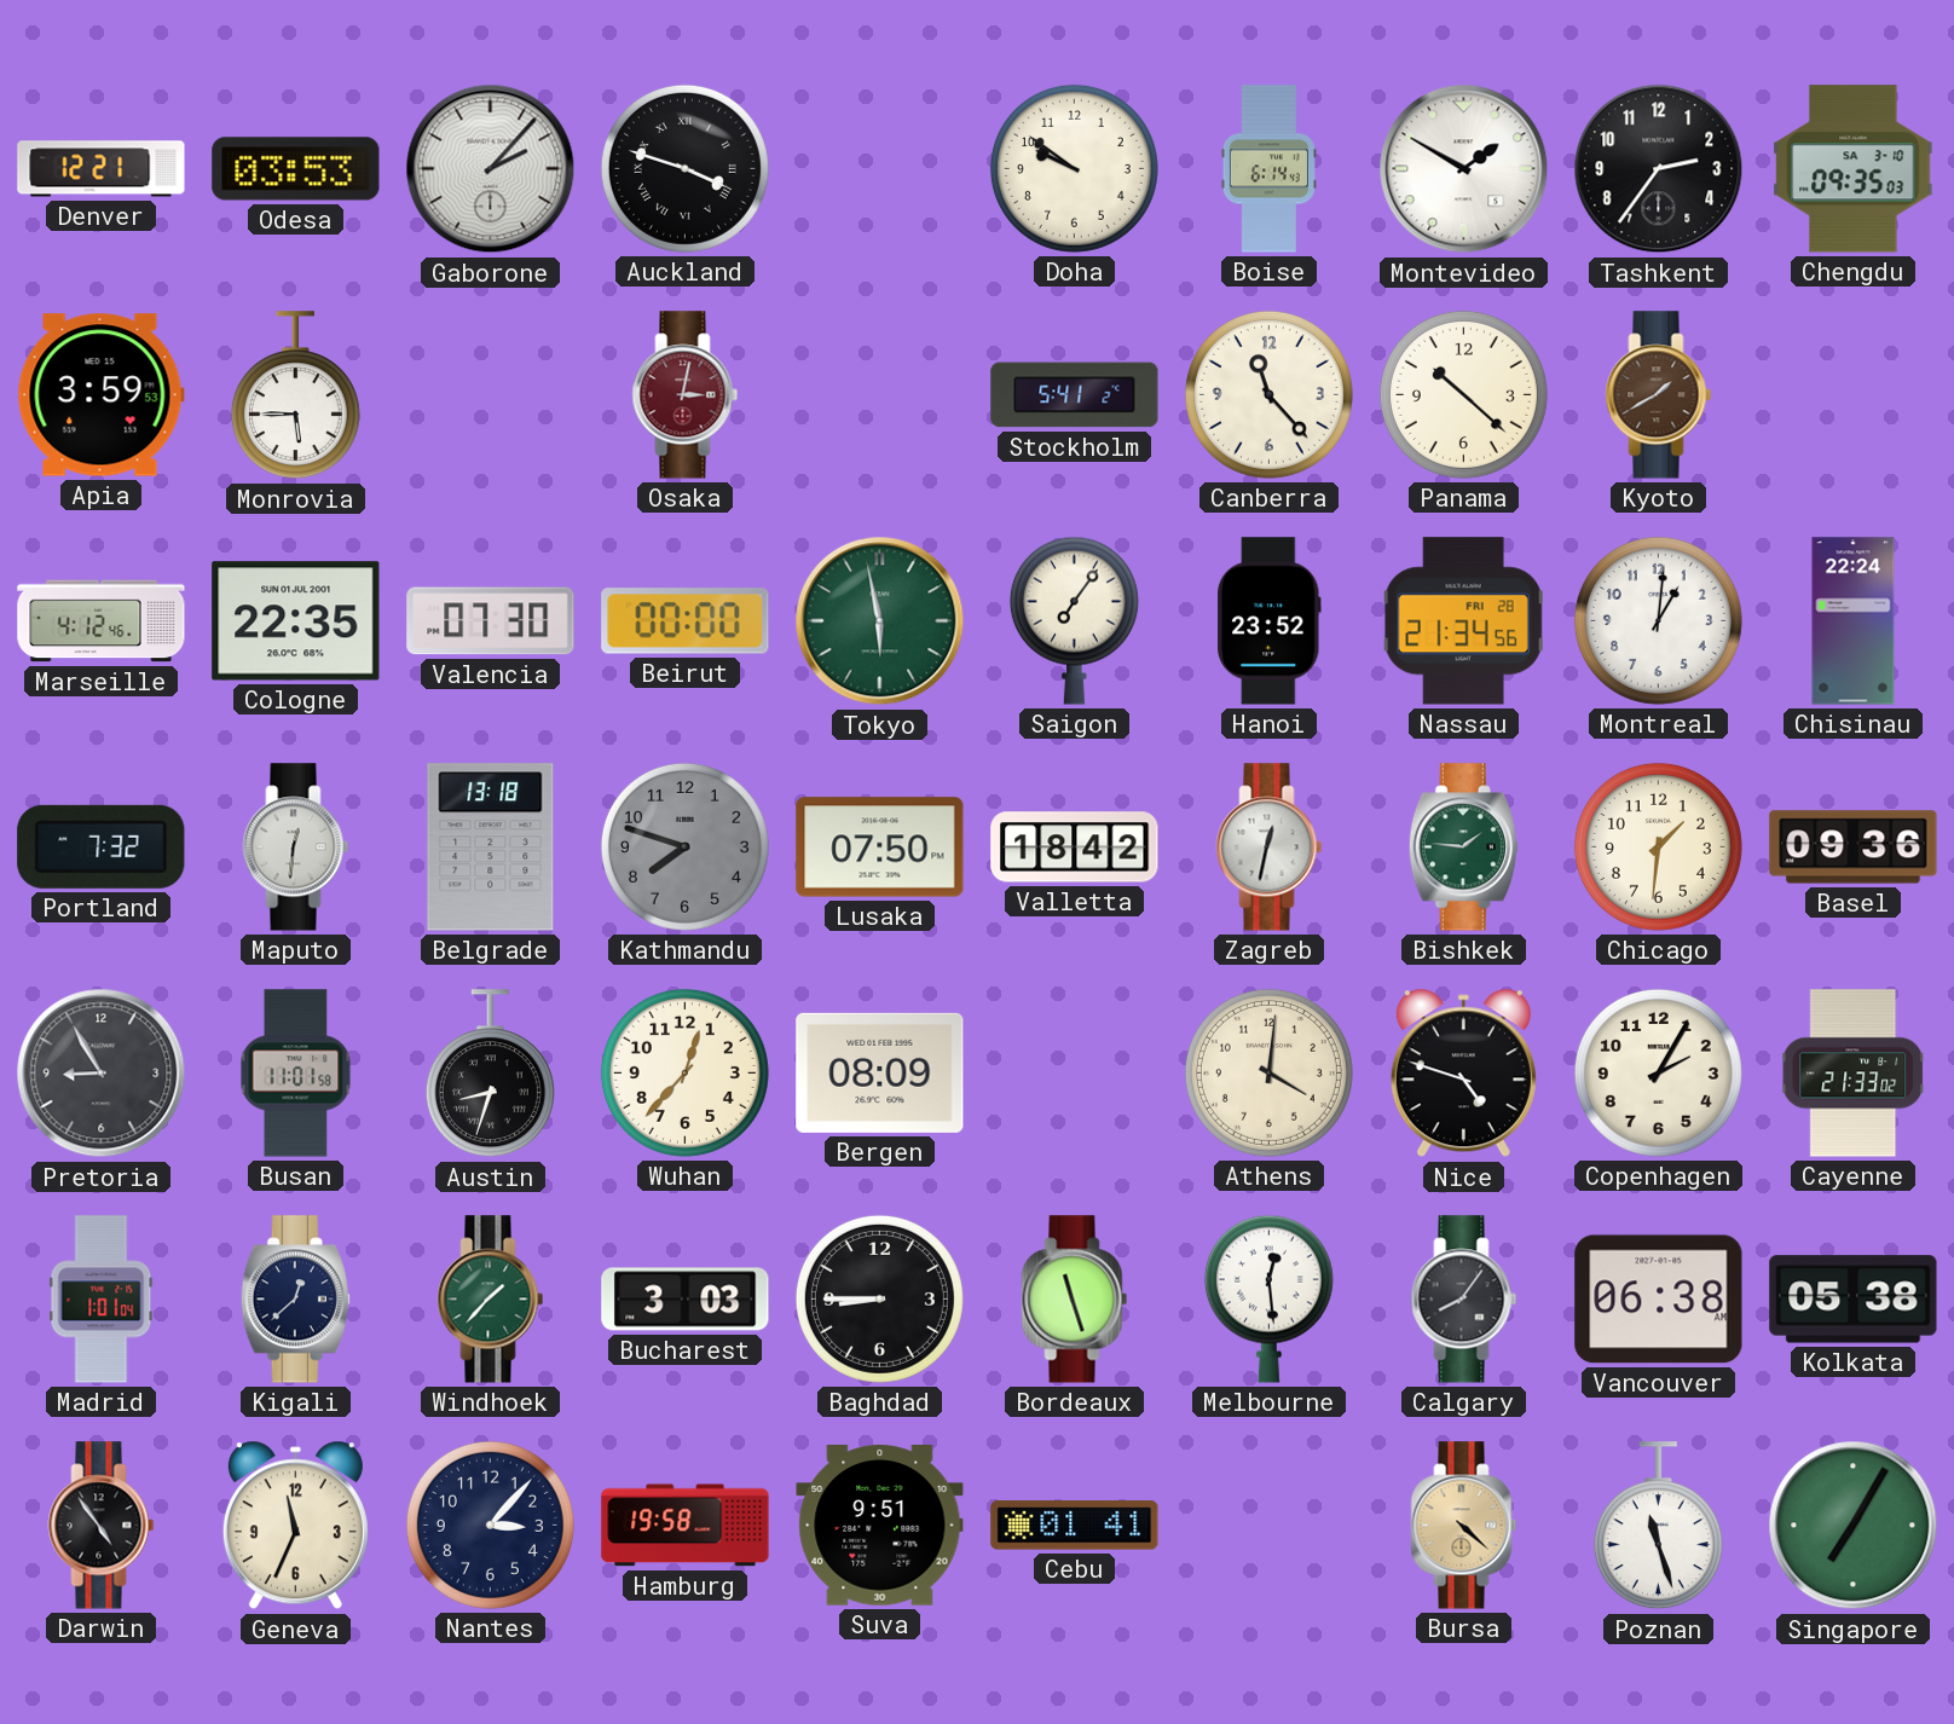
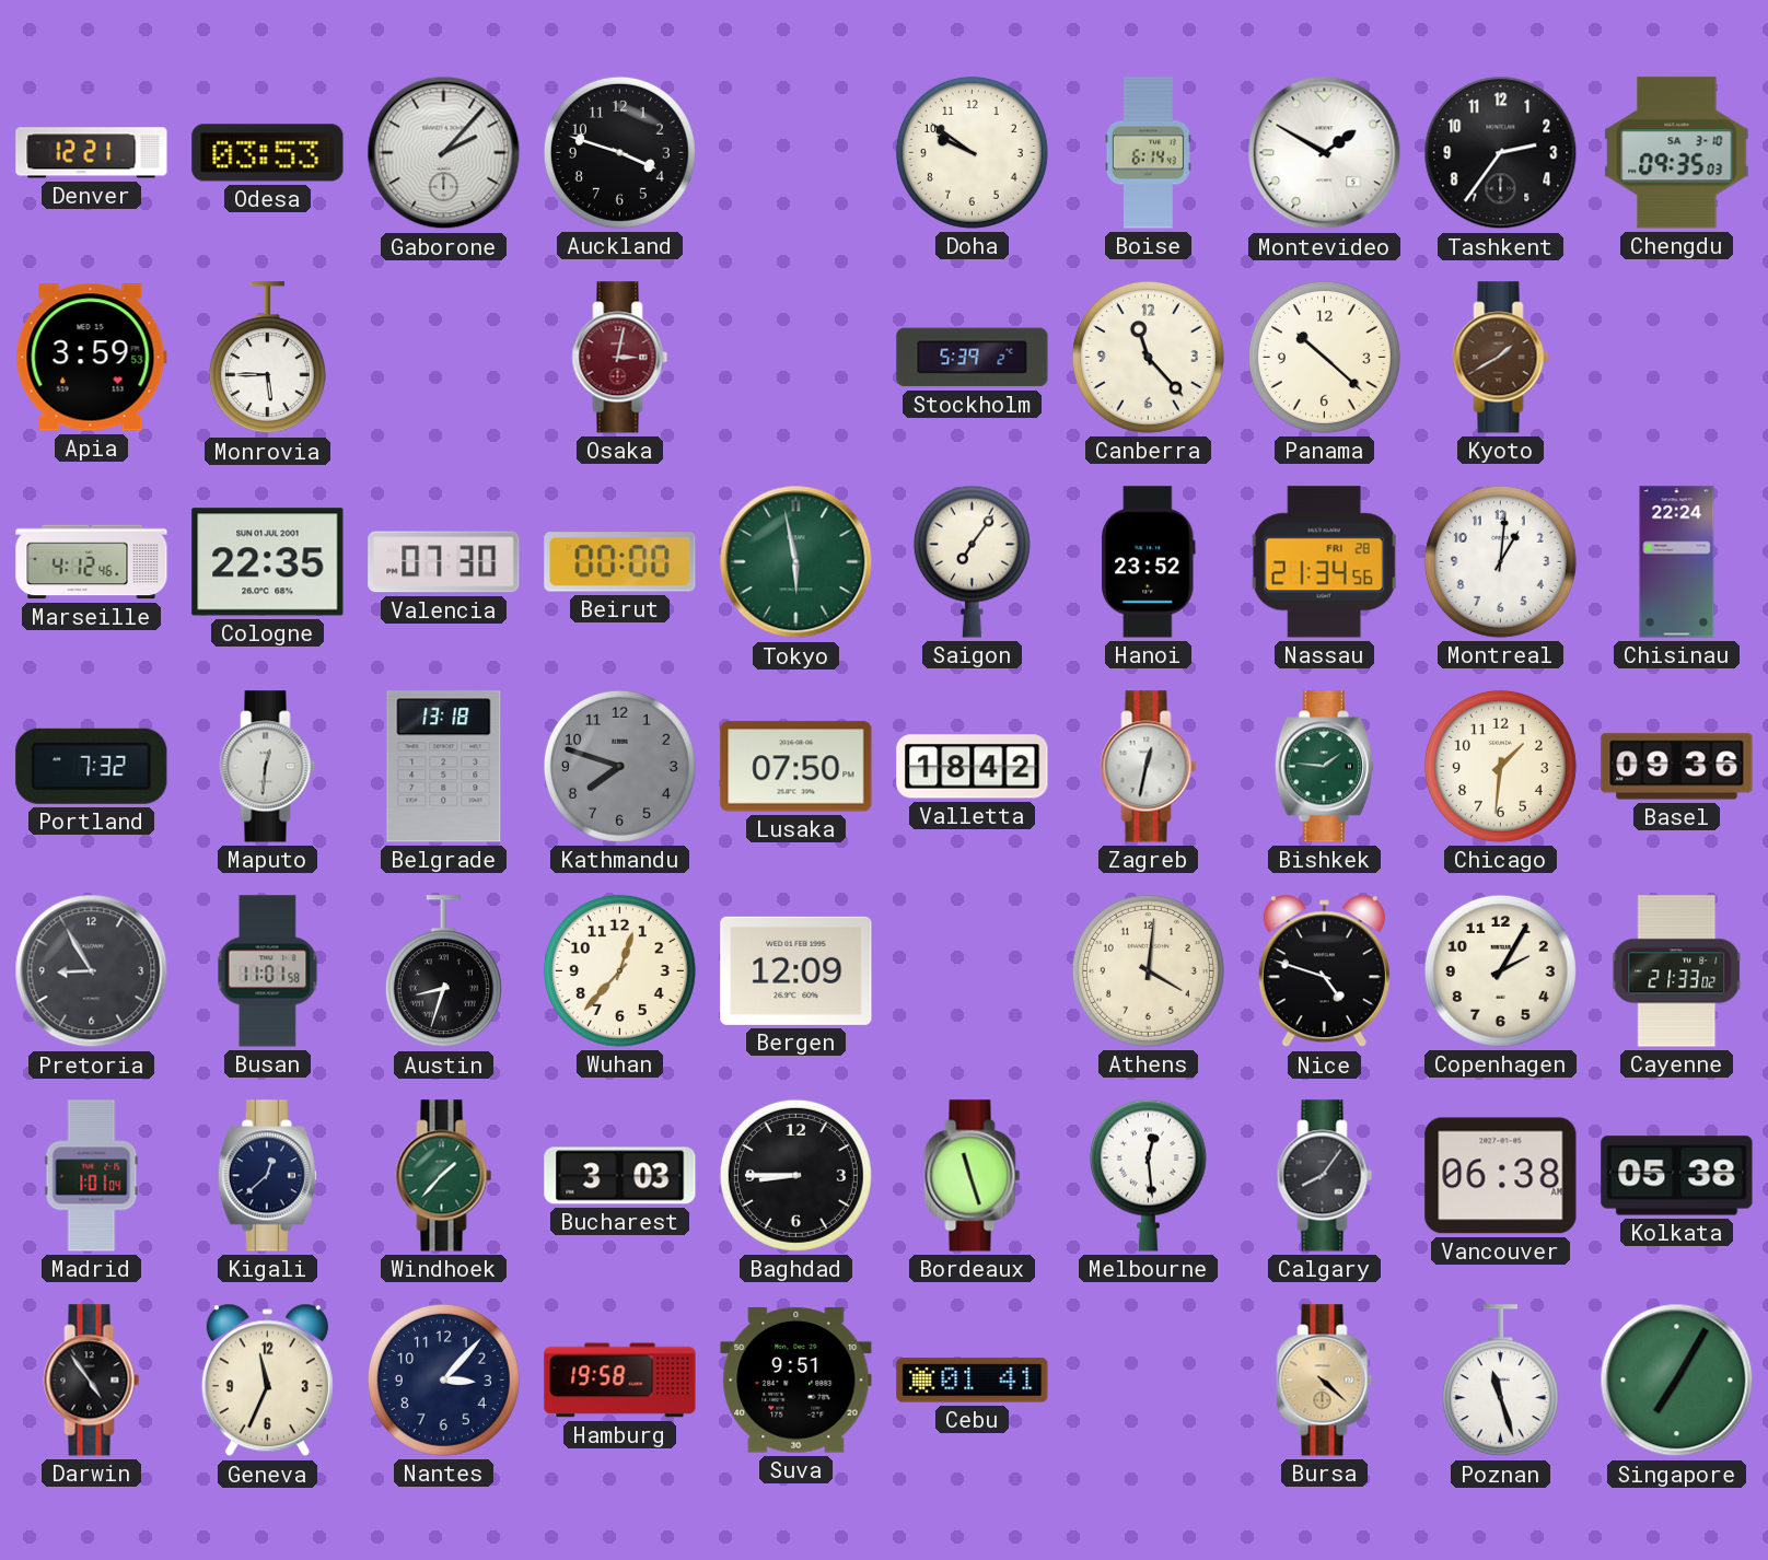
Auckland numerals: Roman -> Arabic
Stockholm: 5:41 -> 5:39
Bergen: 08:09 -> 12:09
